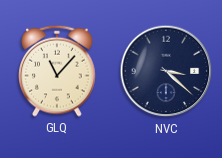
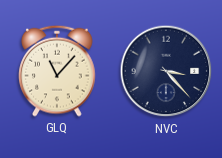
NVC: 3:22 -> 3:23
